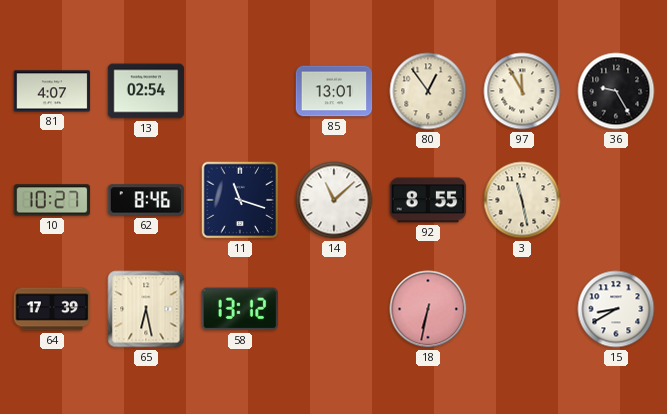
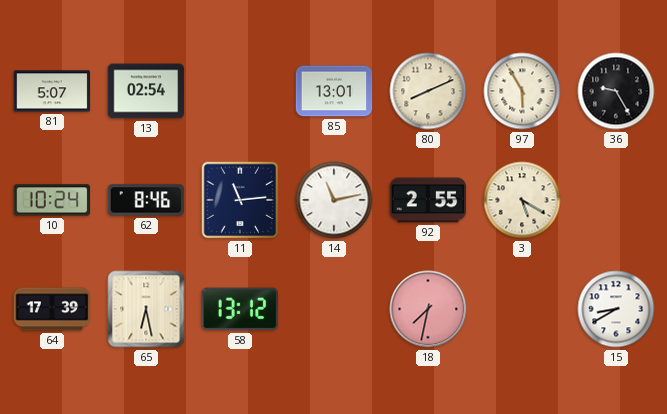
81: 4:07 -> 5:07
80: 12:54 -> 8:11
97: 11:55 -> 5:55
10: 10:27 -> 10:24
11: 11:18 -> 11:14
14: 11:08 -> 11:13
92: 8:55 -> 2:55
3: 11:28 -> 5:20
18: 6:32 -> 7:32
